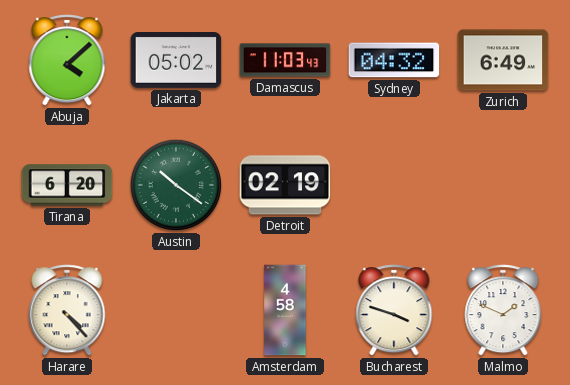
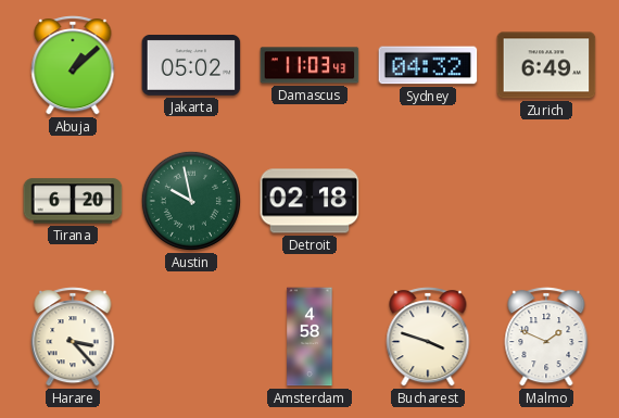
Abuja: 4:08 -> 1:08
Austin: 10:21 -> 9:58
Detroit: 02:19 -> 02:18
Harare: 4:23 -> 3:23
